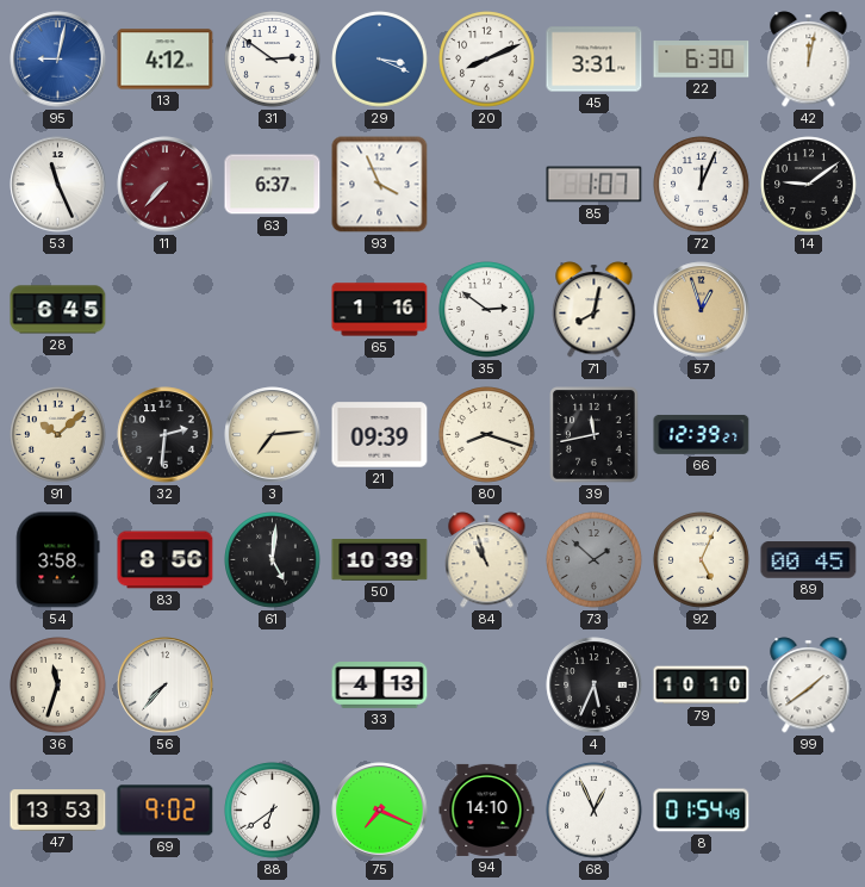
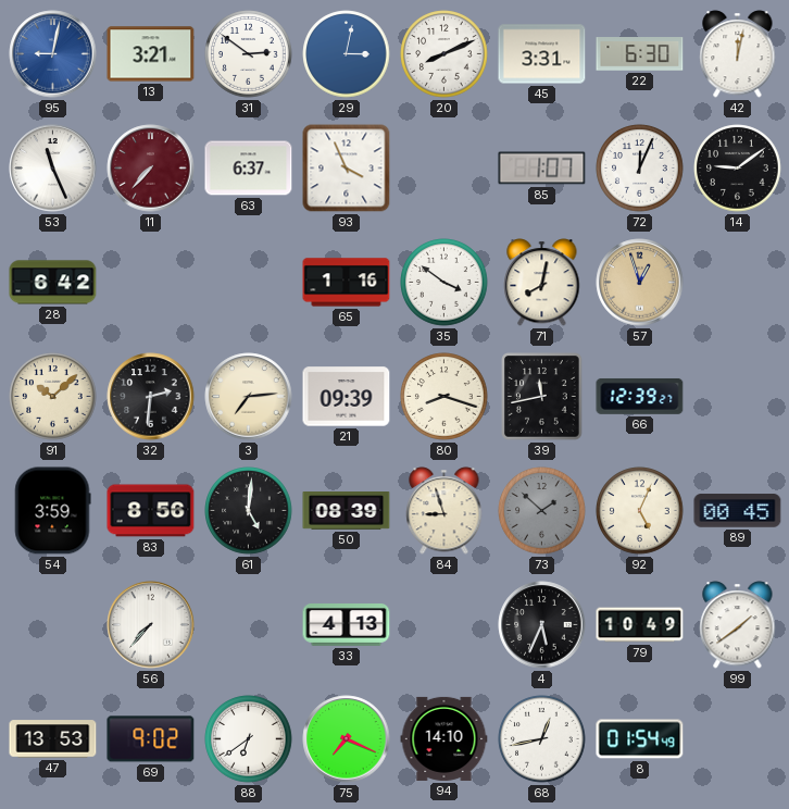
13: 4:12 -> 3:21
29: 3:19 -> 3:02
28: 6:45 -> 6:42
35: 2:51 -> 3:51
54: 3:58 -> 3:59
50: 10:39 -> 08:39
84: 10:57 -> 8:57
36: 11:33 -> none
79: 10:10 -> 10:49
68: 12:56 -> 12:43
